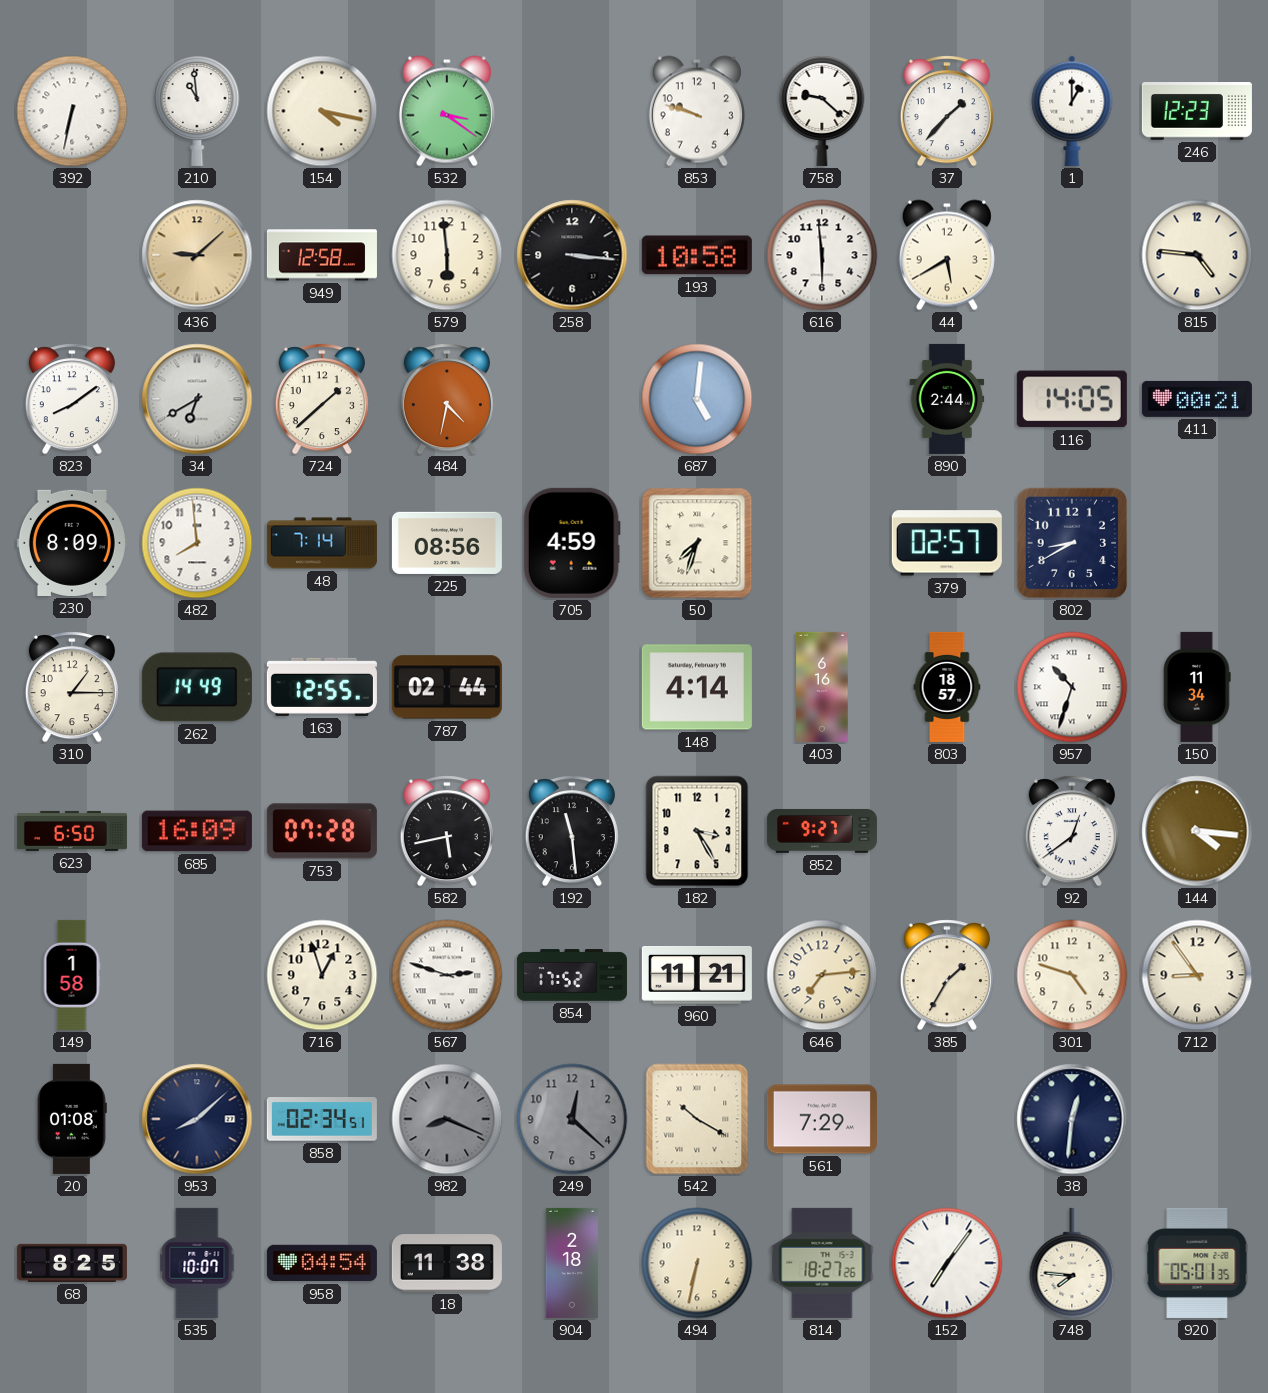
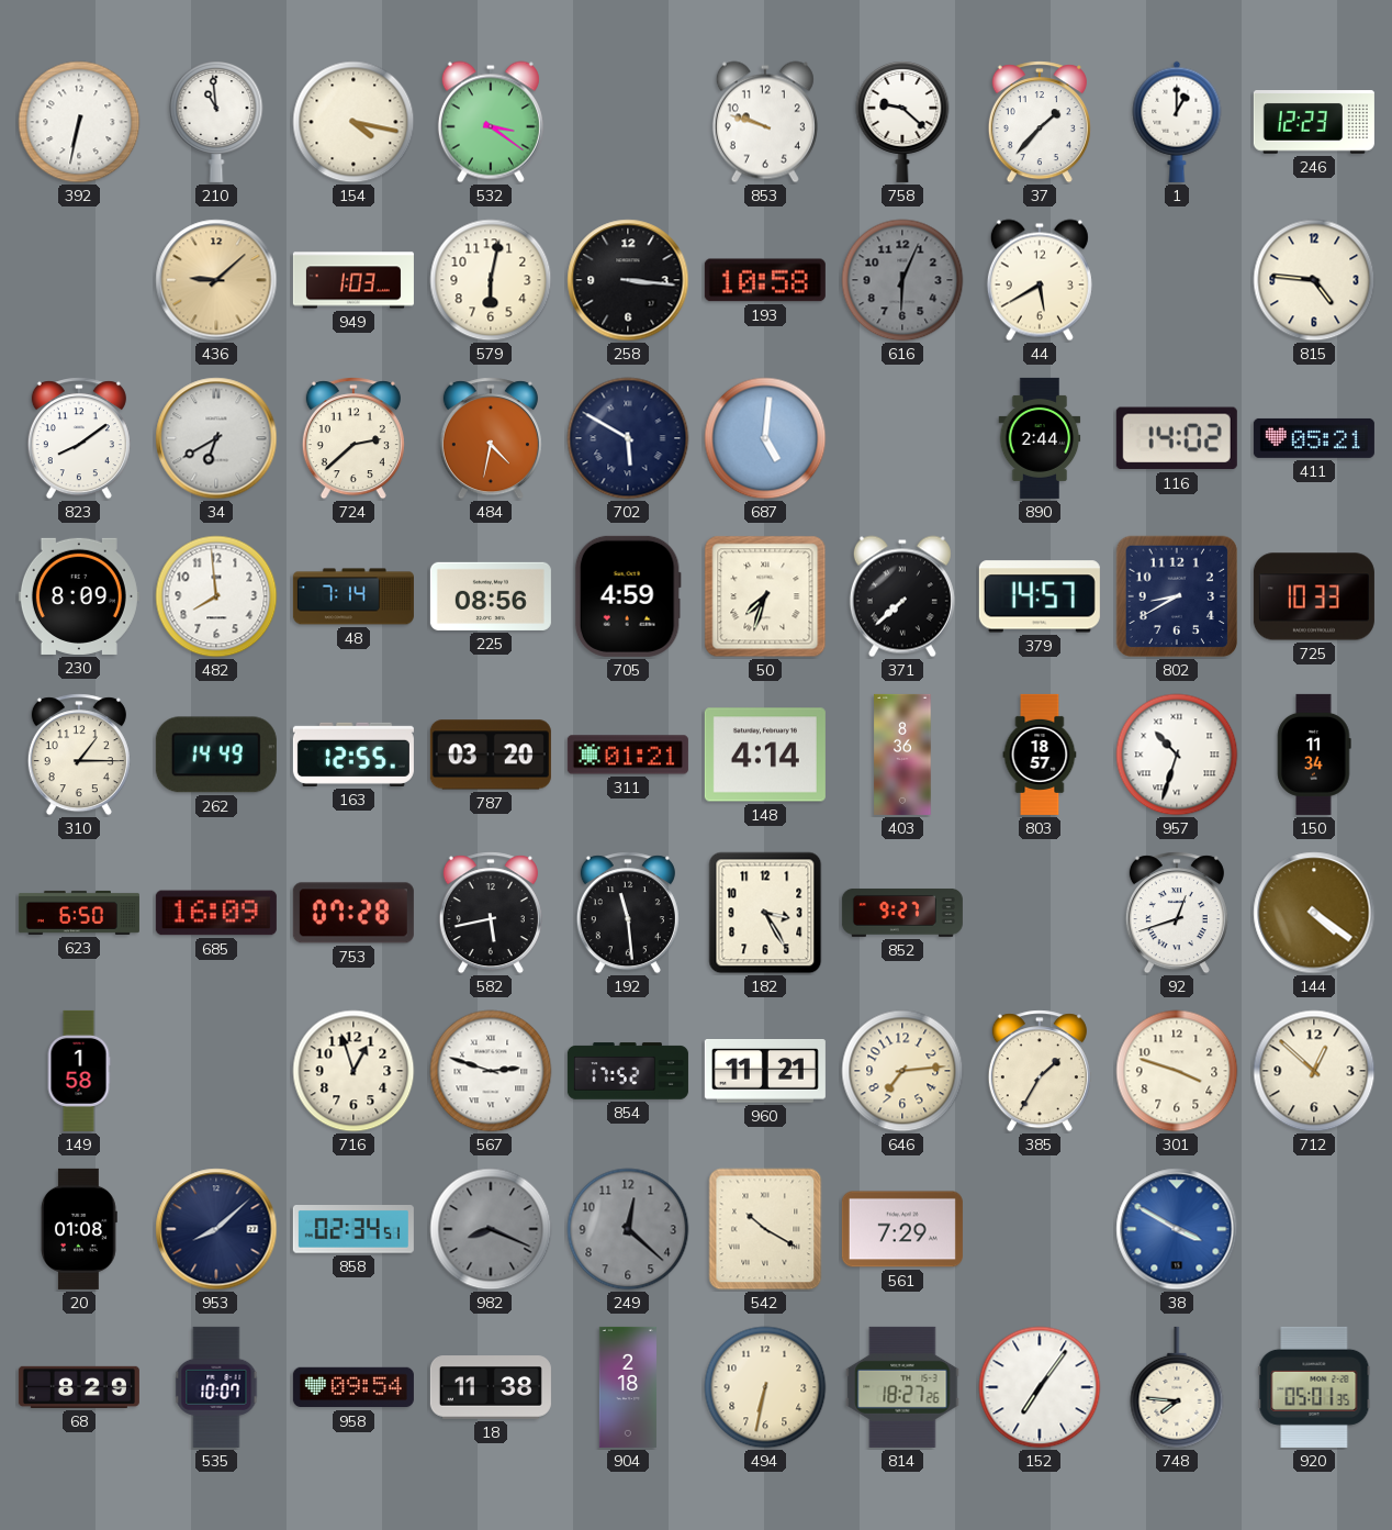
949: 12:58 -> 1:03
579: 5:59 -> 6:02
616: 5:59 -> 6:04
616 dial: white -> grey
724: 1:38 -> 2:38
702: none -> 5:50
116: 14:05 -> 14:02
411: 00:21 -> 05:21
371: none -> 7:38
379: 02:57 -> 14:57
725: none -> 10:33
787: 02:44 -> 03:20
311: none -> 01:21
403: 6:16 -> 8:36
92: 12:39 -> 12:42
144: 4:16 -> 4:21
301: 4:48 -> 3:48
712: 8:54 -> 12:52
38: 12:31 -> 3:50
38 dial: navy -> blue
68: 8:25 -> 8:29
958: 04:54 -> 09:54
